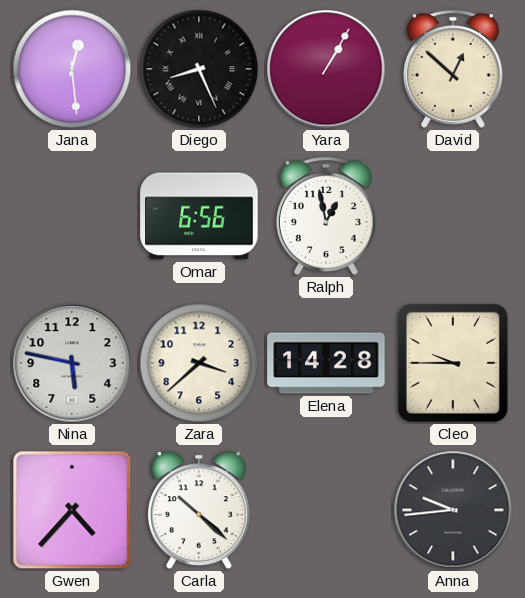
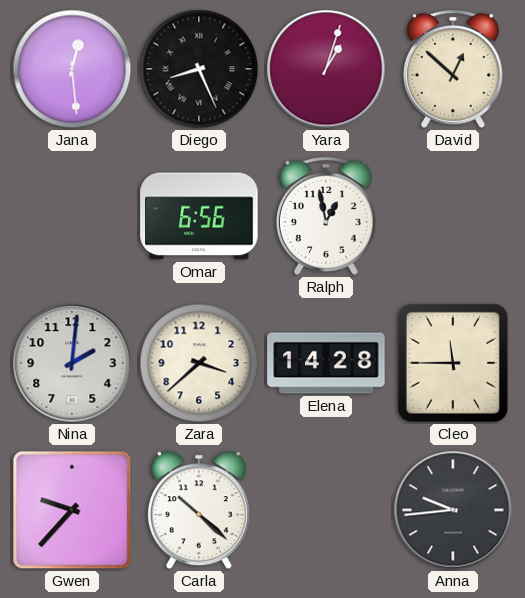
Yara: 1:05 -> 1:03
Nina: 5:47 -> 2:01
Cleo: 9:45 -> 11:45
Gwen: 4:37 -> 9:37
